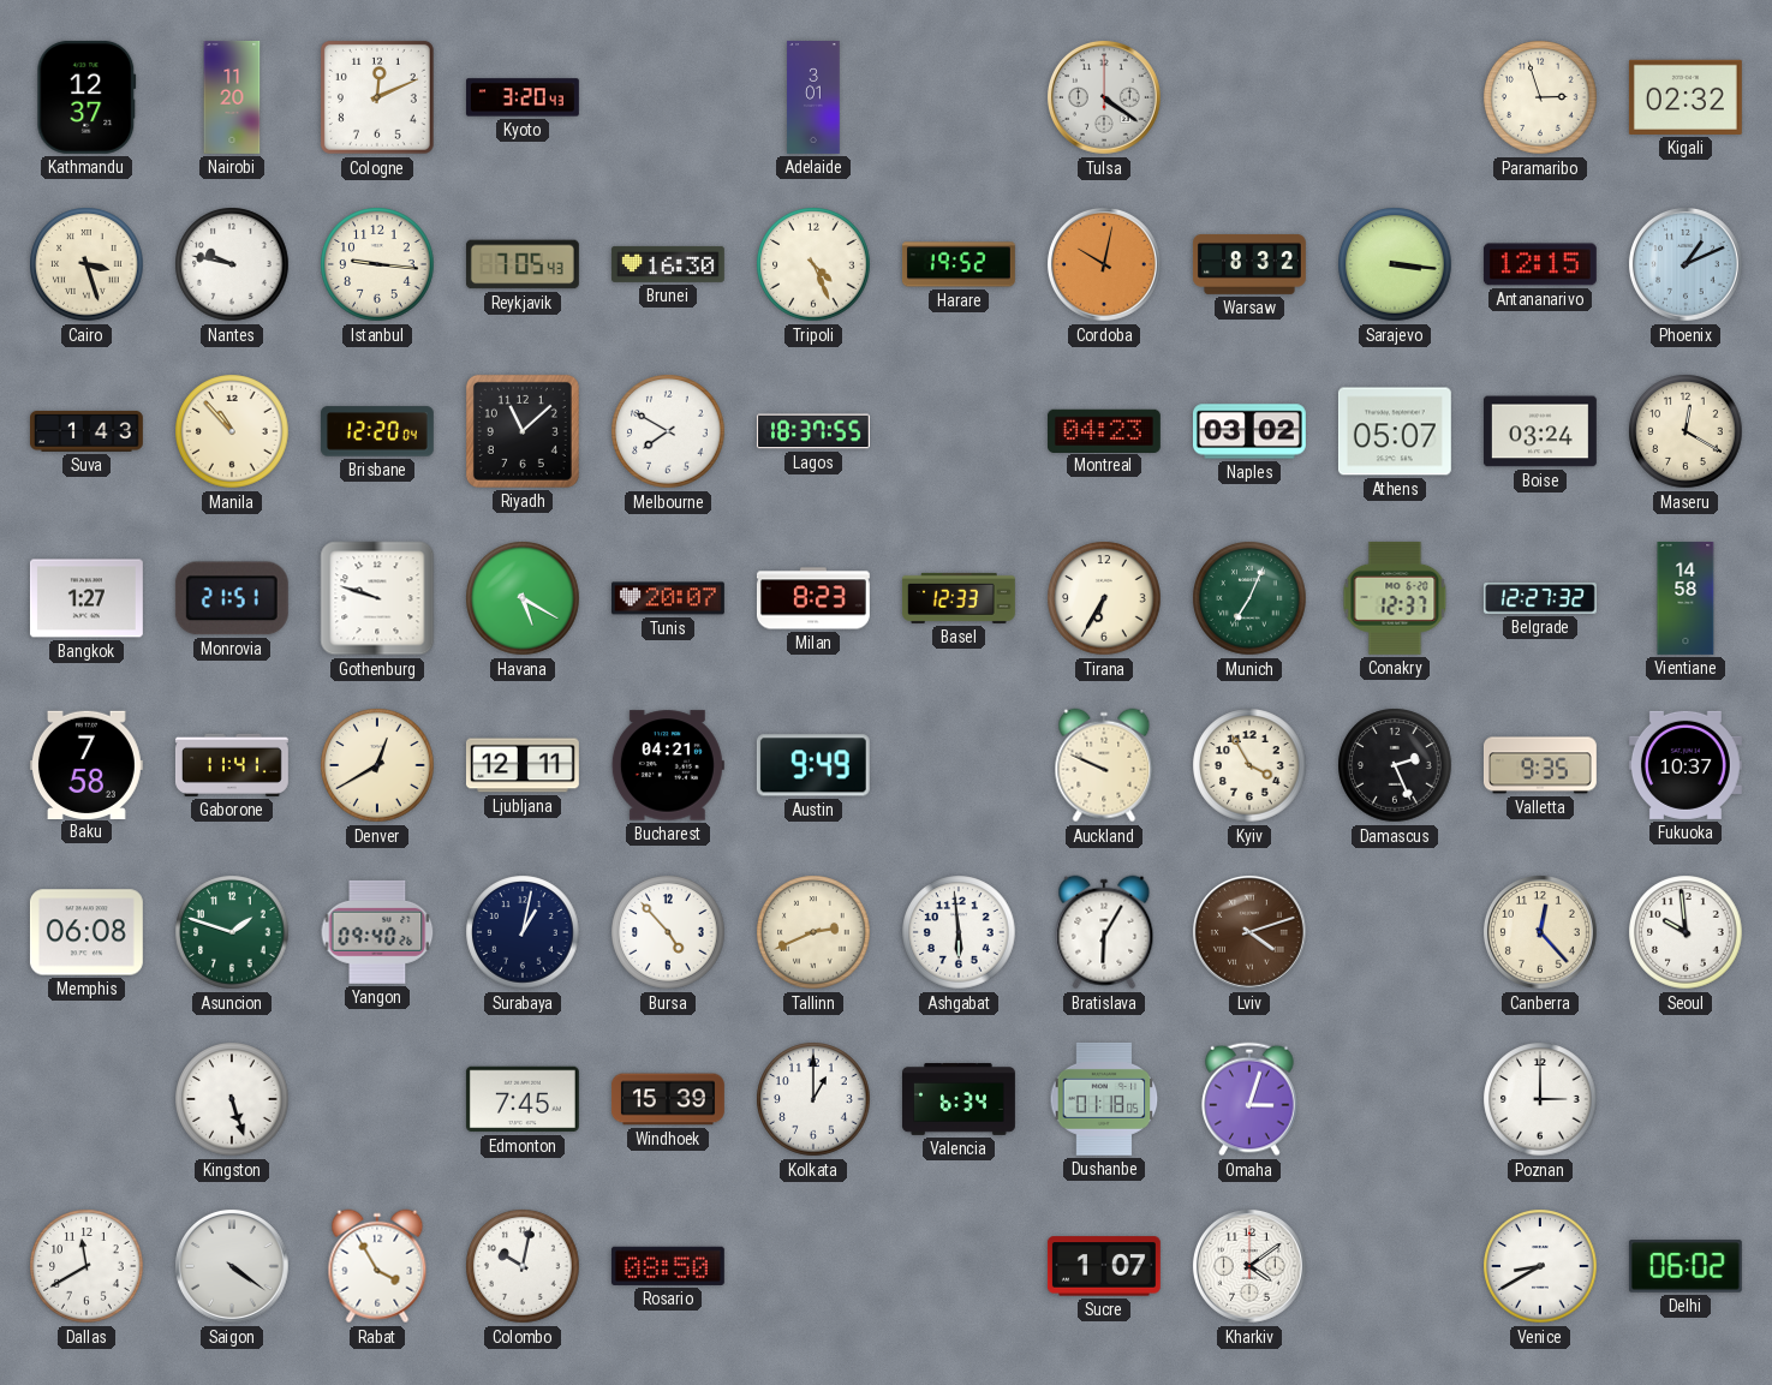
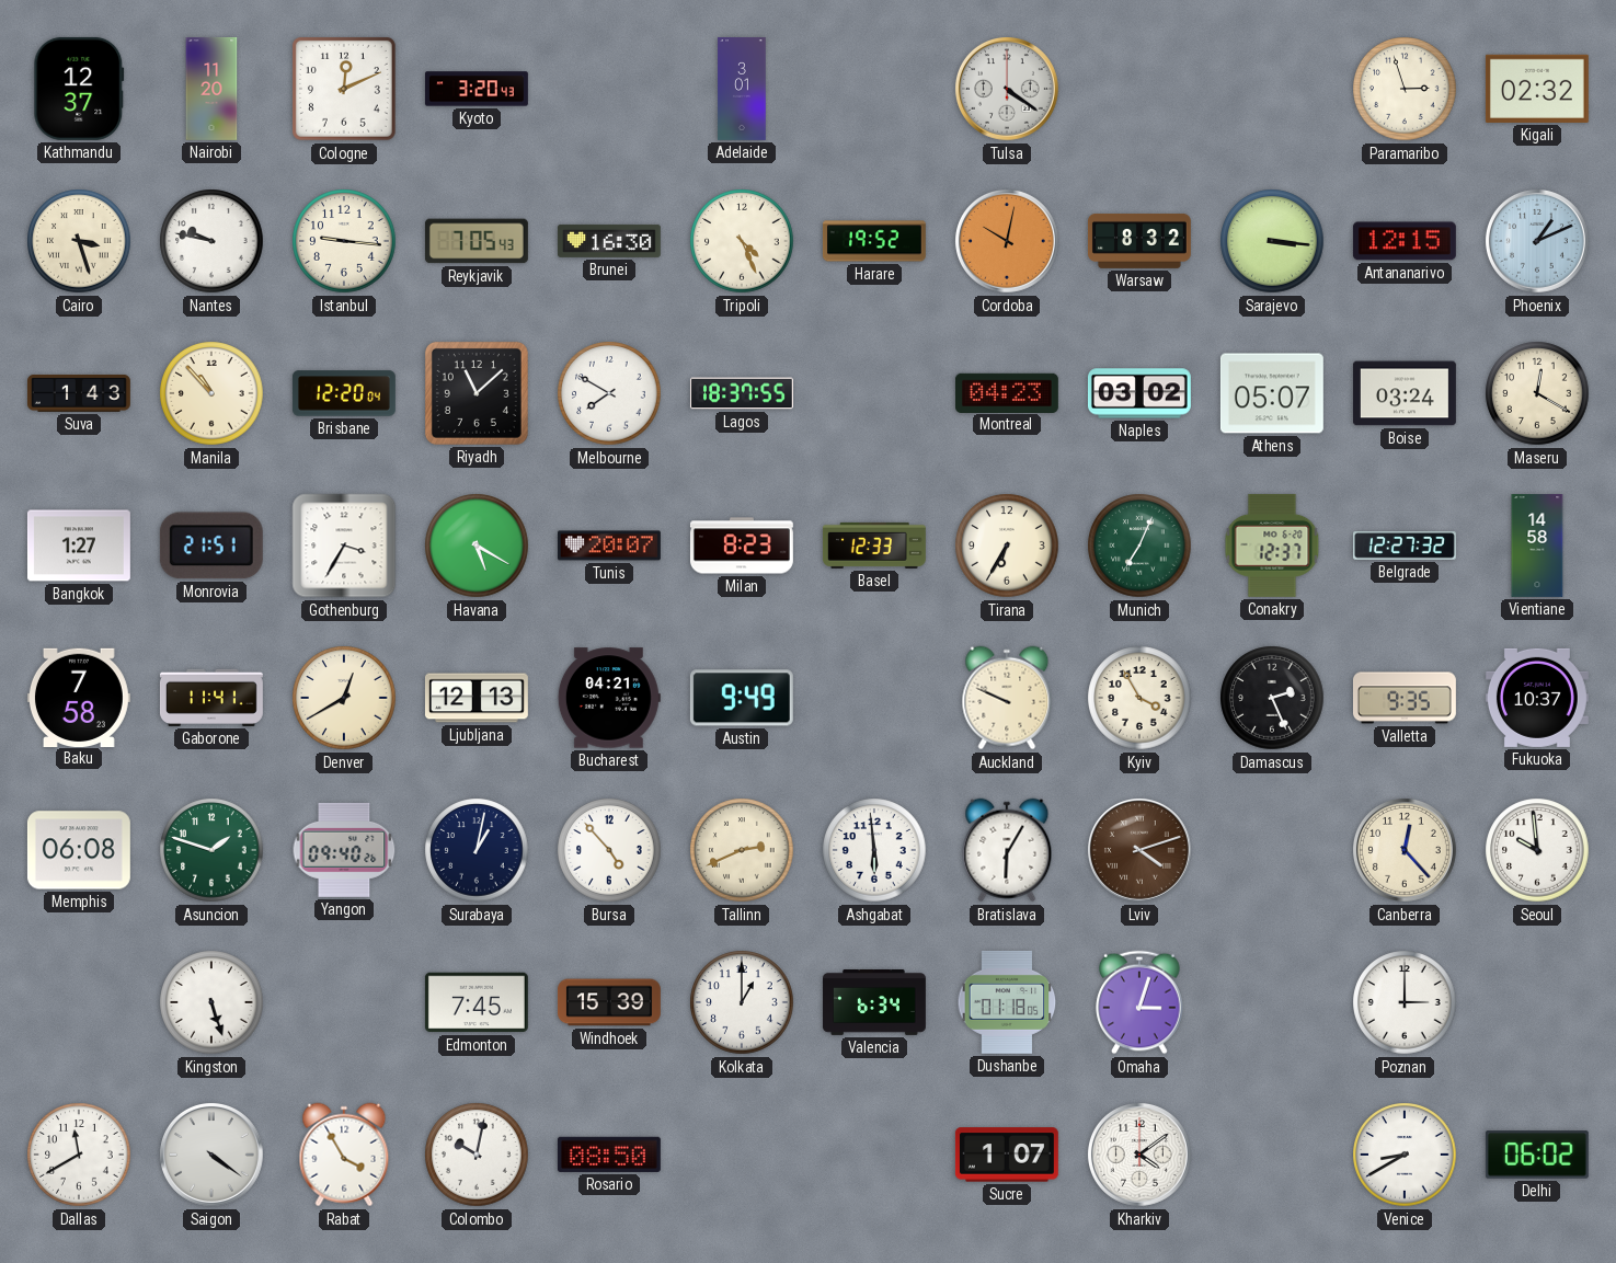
Gothenburg: 9:48 -> 3:35
Ljubljana: 12:11 -> 12:13
